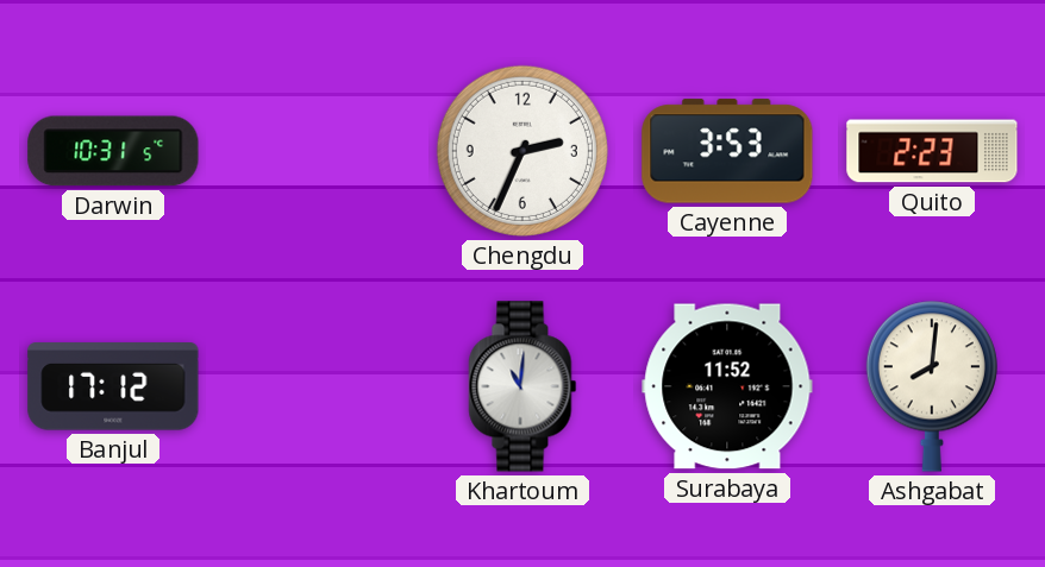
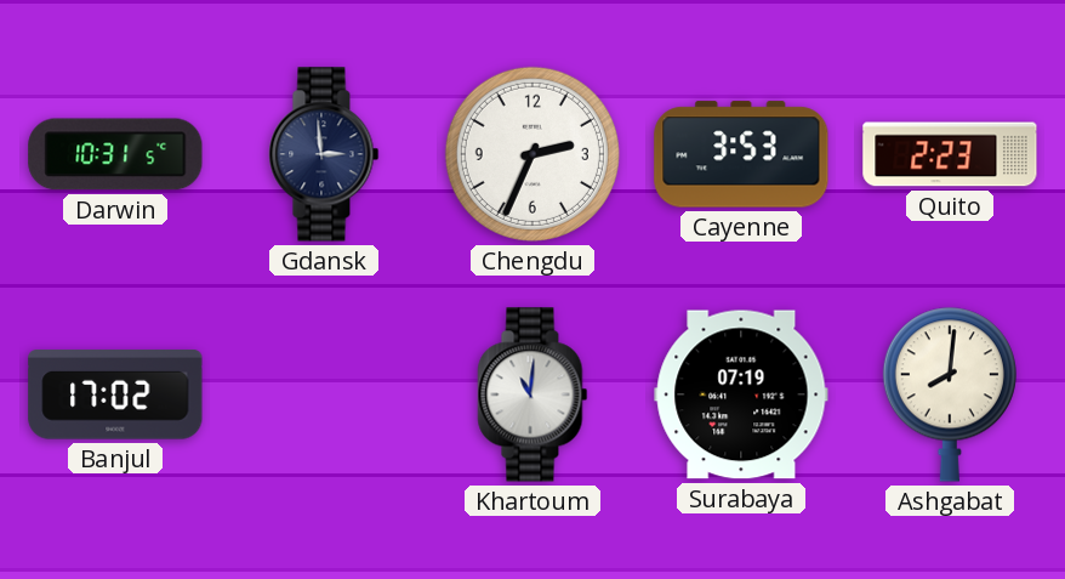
Gdansk: none -> 2:59
Banjul: 17:12 -> 17:02
Surabaya: 11:52 -> 07:19
